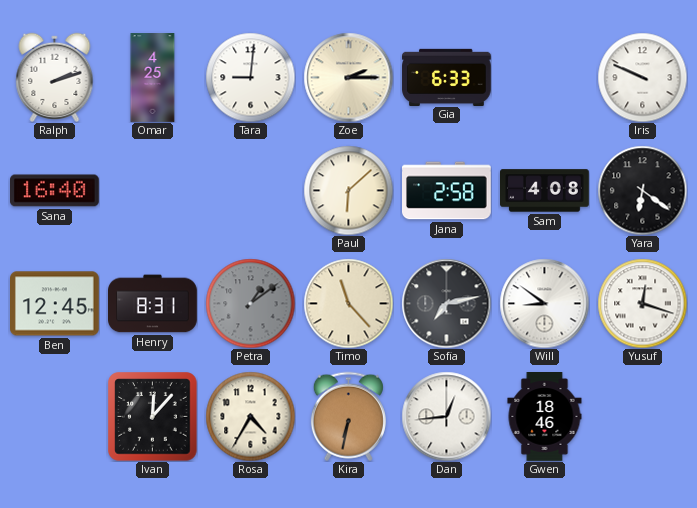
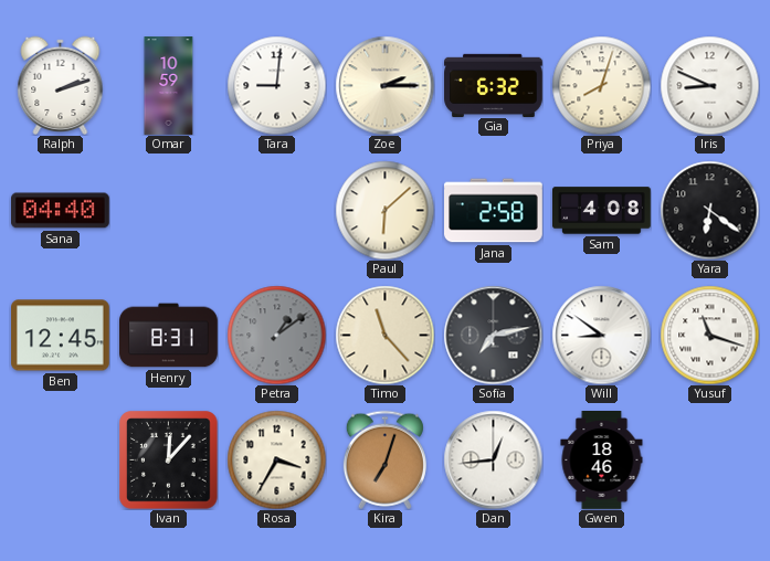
Omar: 4:25 -> 10:59
Gia: 6:33 -> 6:32
Priya: none -> 8:03
Iris: 9:49 -> 8:49
Sana: 16:40 -> 04:40
Yusuf: 12:18 -> 11:18
Rosa: 4:35 -> 3:35
Kira: 6:32 -> 7:03
